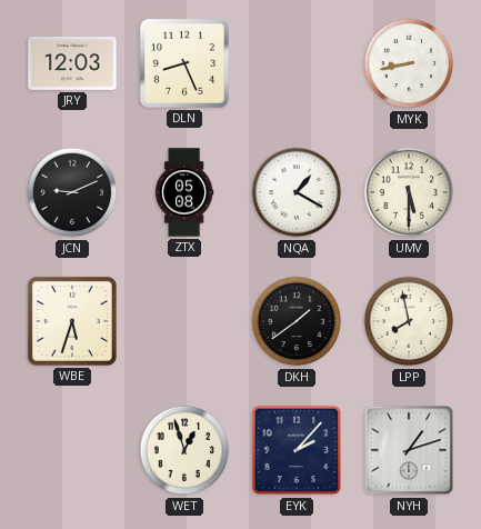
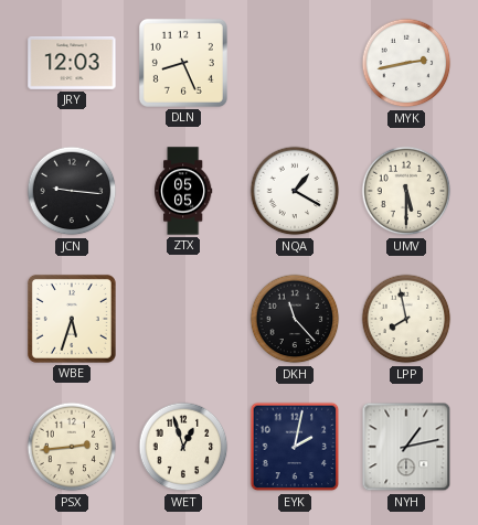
MYK: 8:43 -> 2:43
JCN: 9:11 -> 9:16
ZTX: 05:08 -> 05:05
DKH: 1:39 -> 11:23
PSX: none -> 2:44
EYK: 2:07 -> 2:02
NYH: 1:12 -> 1:13
